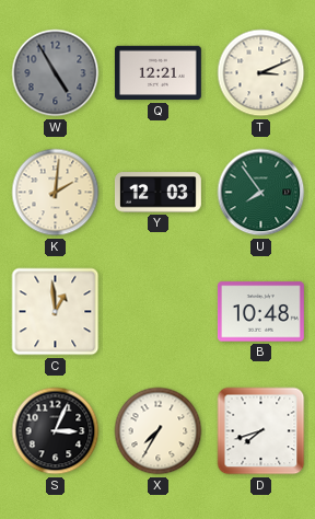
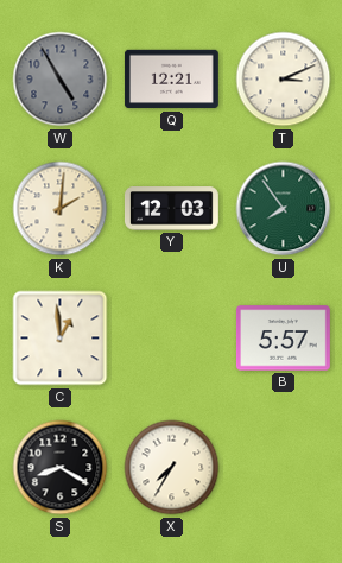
B: 10:48 -> 5:57
S: 3:04 -> 8:20
D: 7:42 -> none
